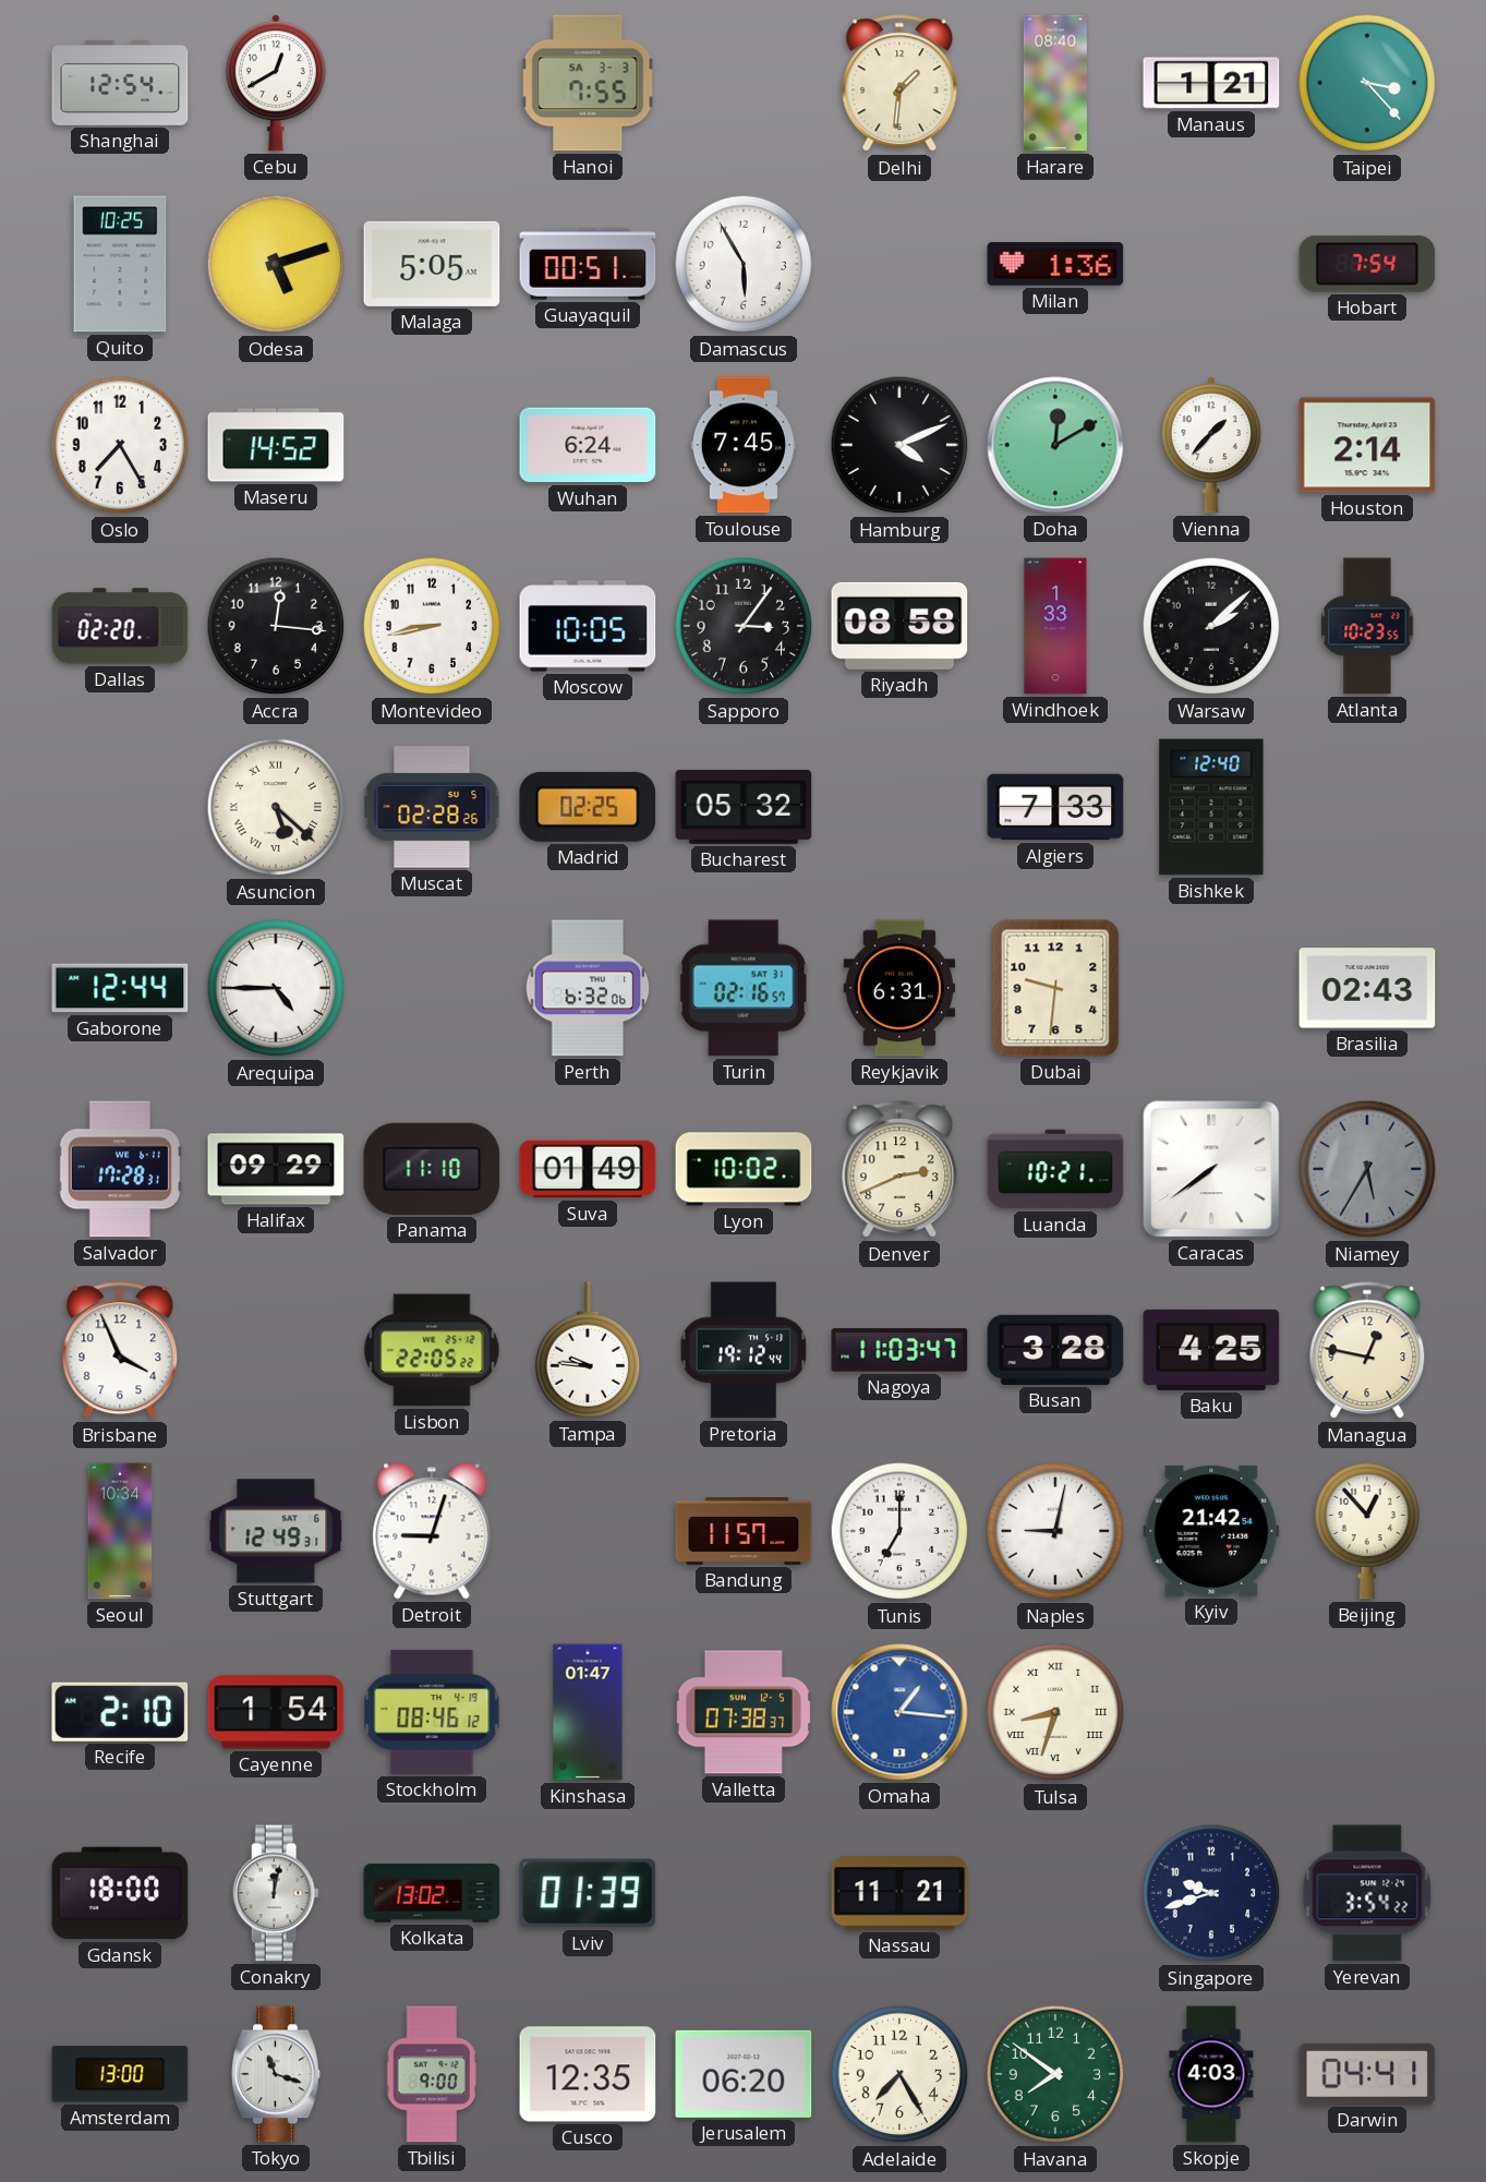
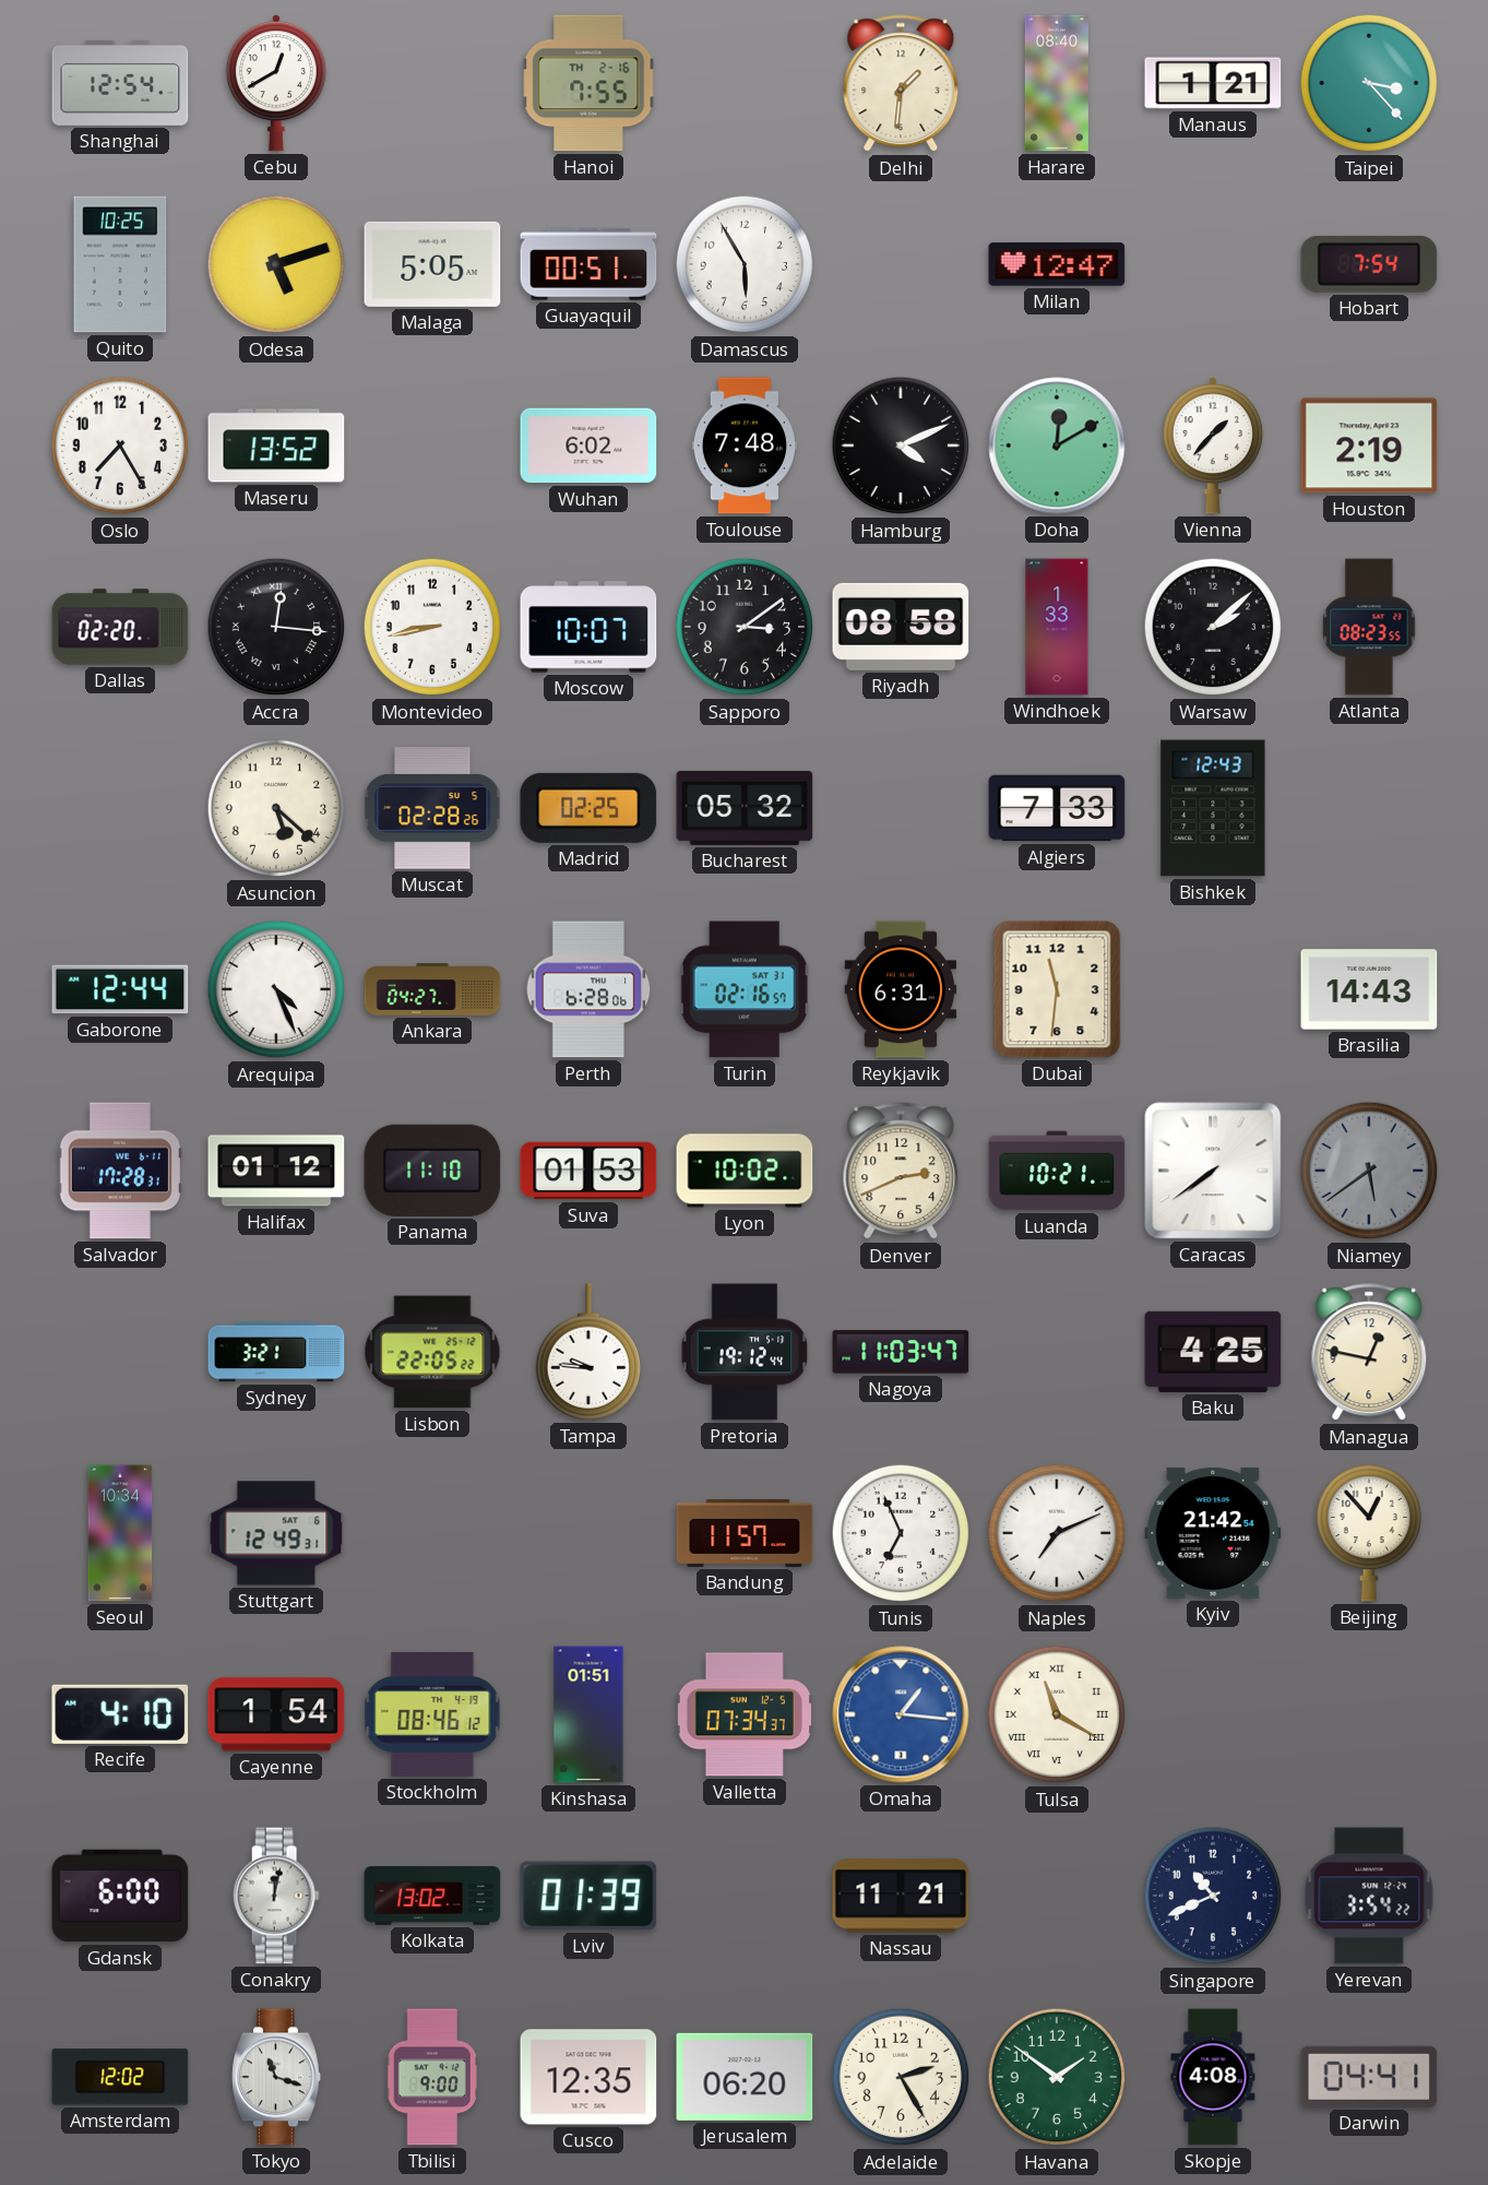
Hanoi date: SA 3-3 -> TH 2-16
Milan: 1:36 -> 12:47
Maseru: 14:52 -> 13:52
Wuhan: 6:24 -> 6:02
Toulouse: 7:45 -> 7:48
Houston: 2:14 -> 2:19
Accra numerals: Arabic -> Roman
Moscow: 10:05 -> 10:07
Sapporo: 3:06 -> 3:09
Atlanta: 10:23 -> 08:23
Asuncion numerals: Roman -> Arabic
Bishkek: 12:40 -> 12:43
Arequipa: 4:45 -> 4:26
Ankara: none -> 04:27
Perth: 6:32 -> 6:28
Dubai: 9:31 -> 11:31
Brasilia: 02:43 -> 14:43
Halifax: 09:29 -> 01:12
Suva: 01:49 -> 01:53
Niamey: 5:35 -> 5:39
Brisbane: 3:56 -> none
Sydney: none -> 3:21
Busan: 3:28 -> none
Detroit: 9:03 -> none
Tunis: 7:00 -> 6:56
Naples: 9:02 -> 7:11
Recife: 2:10 -> 4:10
Kinshasa: 01:47 -> 01:51
Valletta: 07:38 -> 07:34
Tulsa: 8:33 -> 11:20
Gdansk: 18:00 -> 6:00
Singapore: 9:42 -> 10:41
Amsterdam: 13:00 -> 12:02
Adelaide: 7:25 -> 2:25
Havana: 7:51 -> 1:51
Skopje: 4:03 -> 4:08
